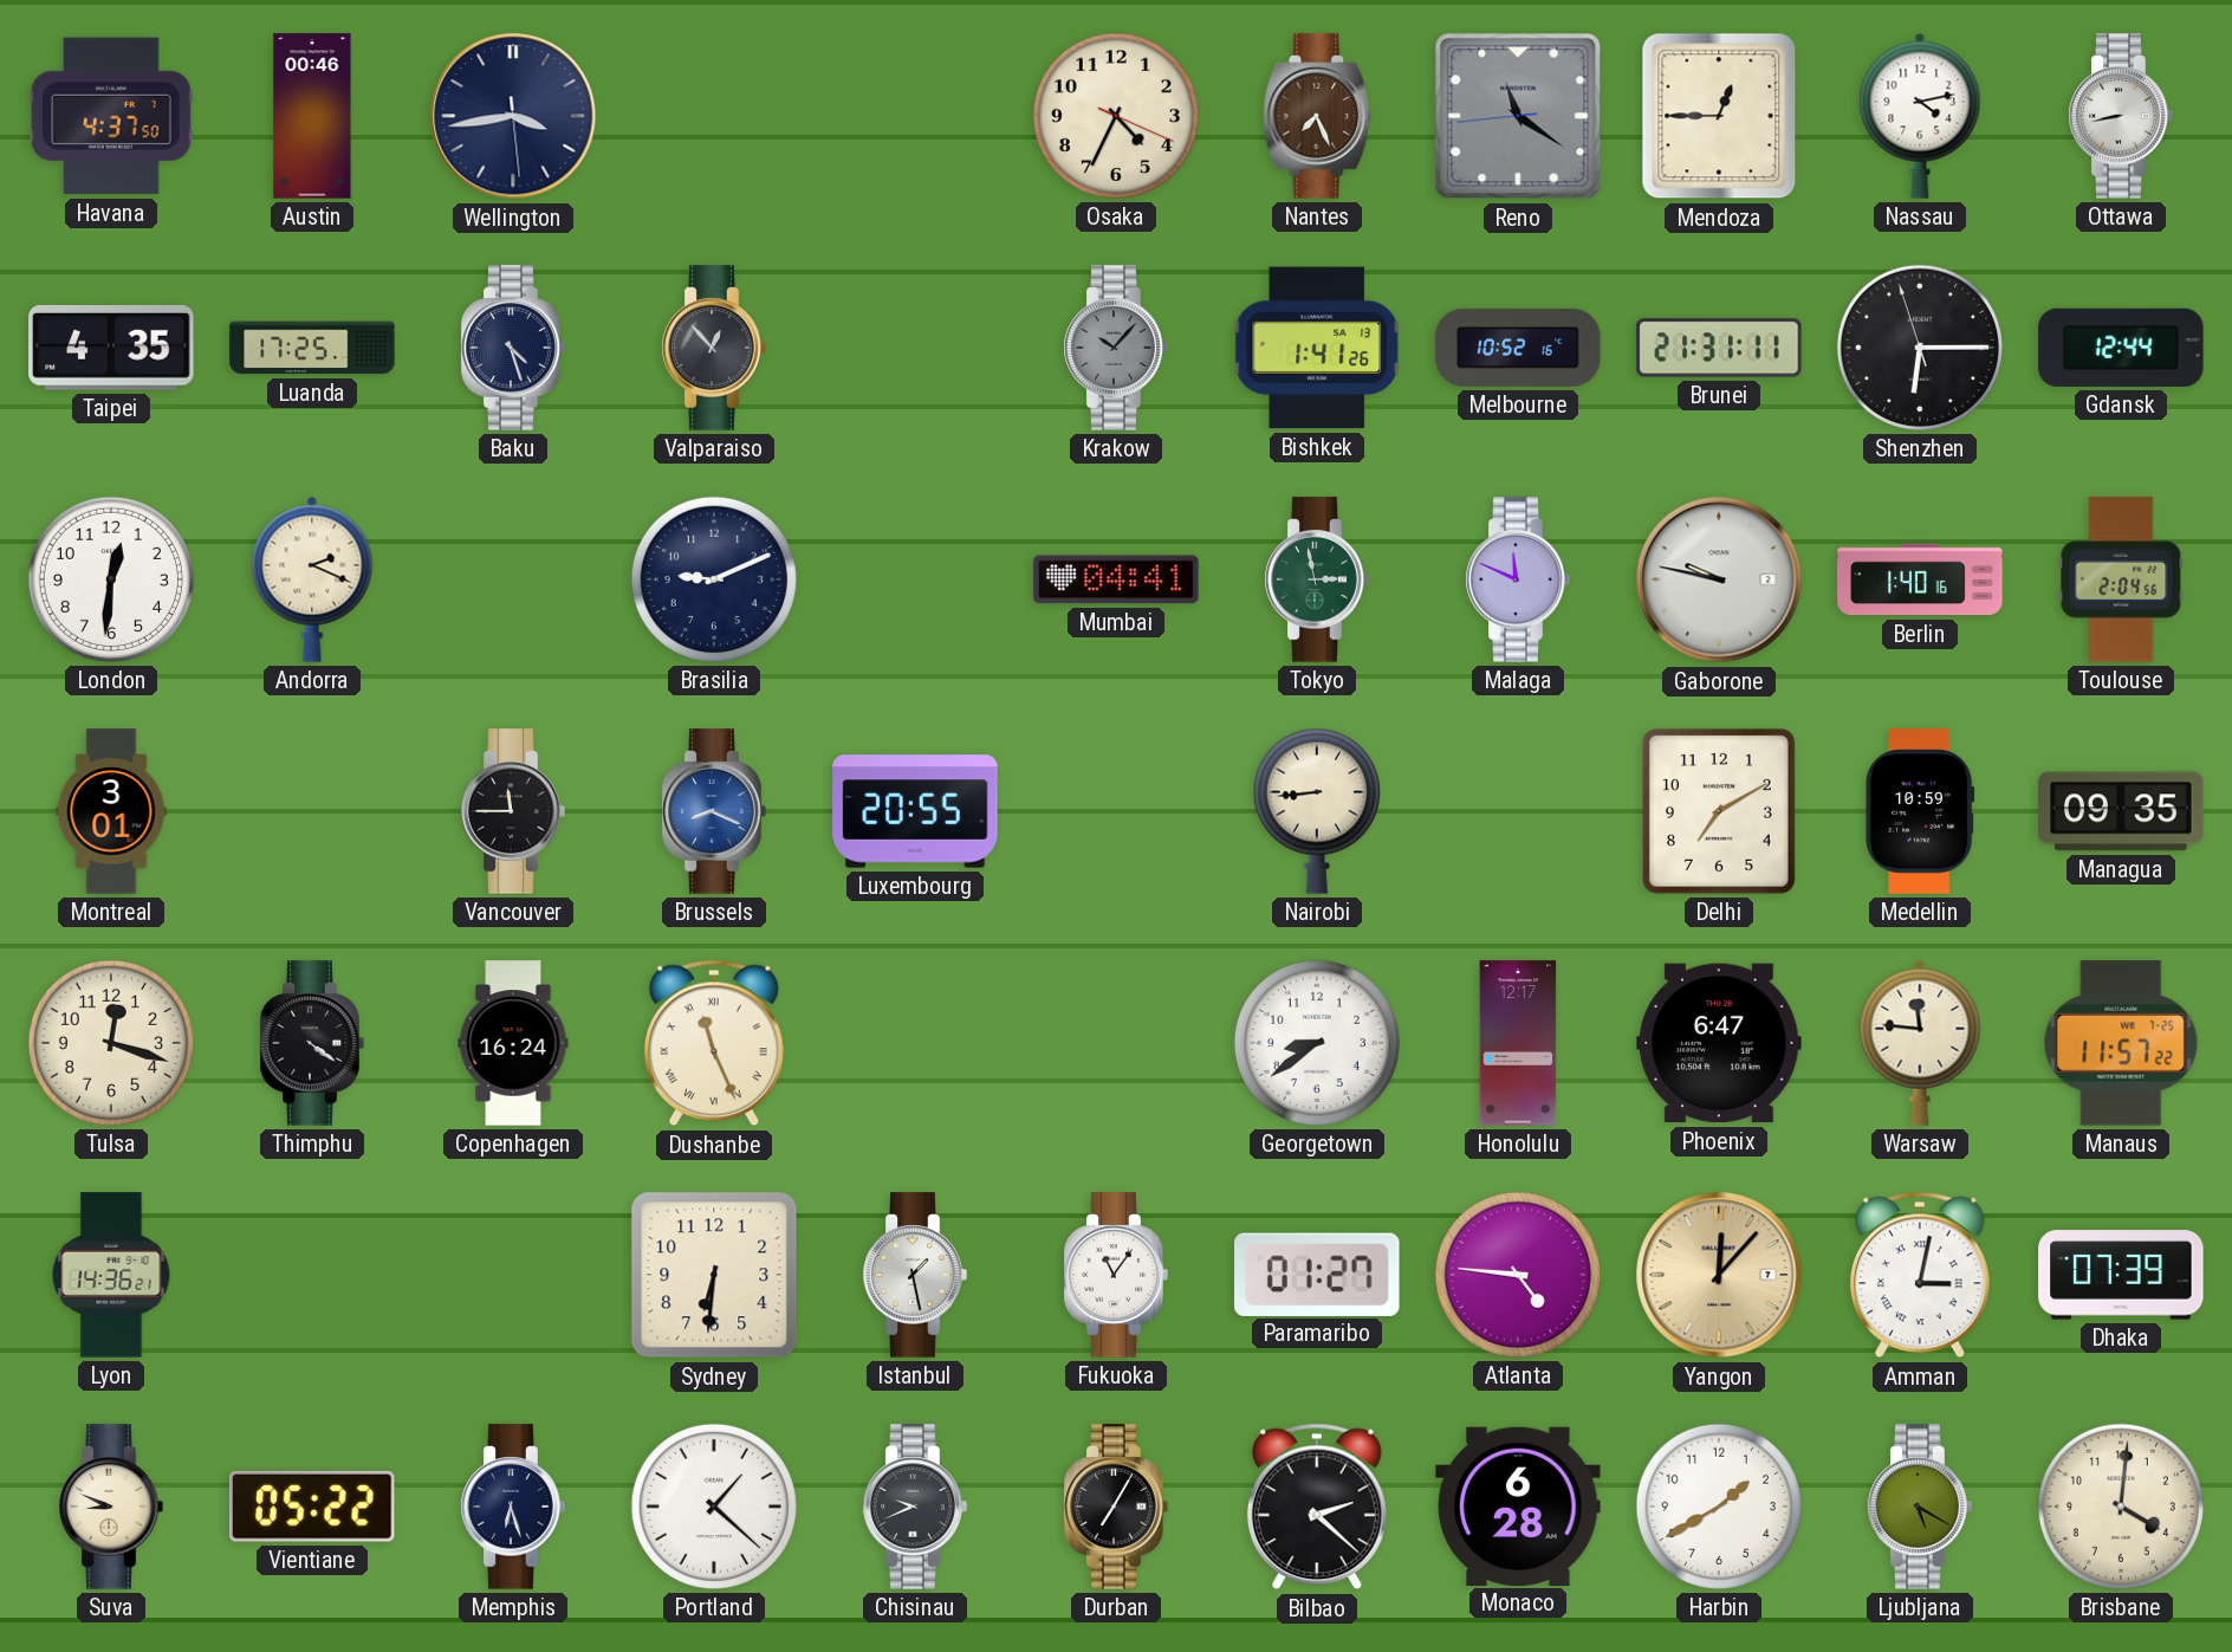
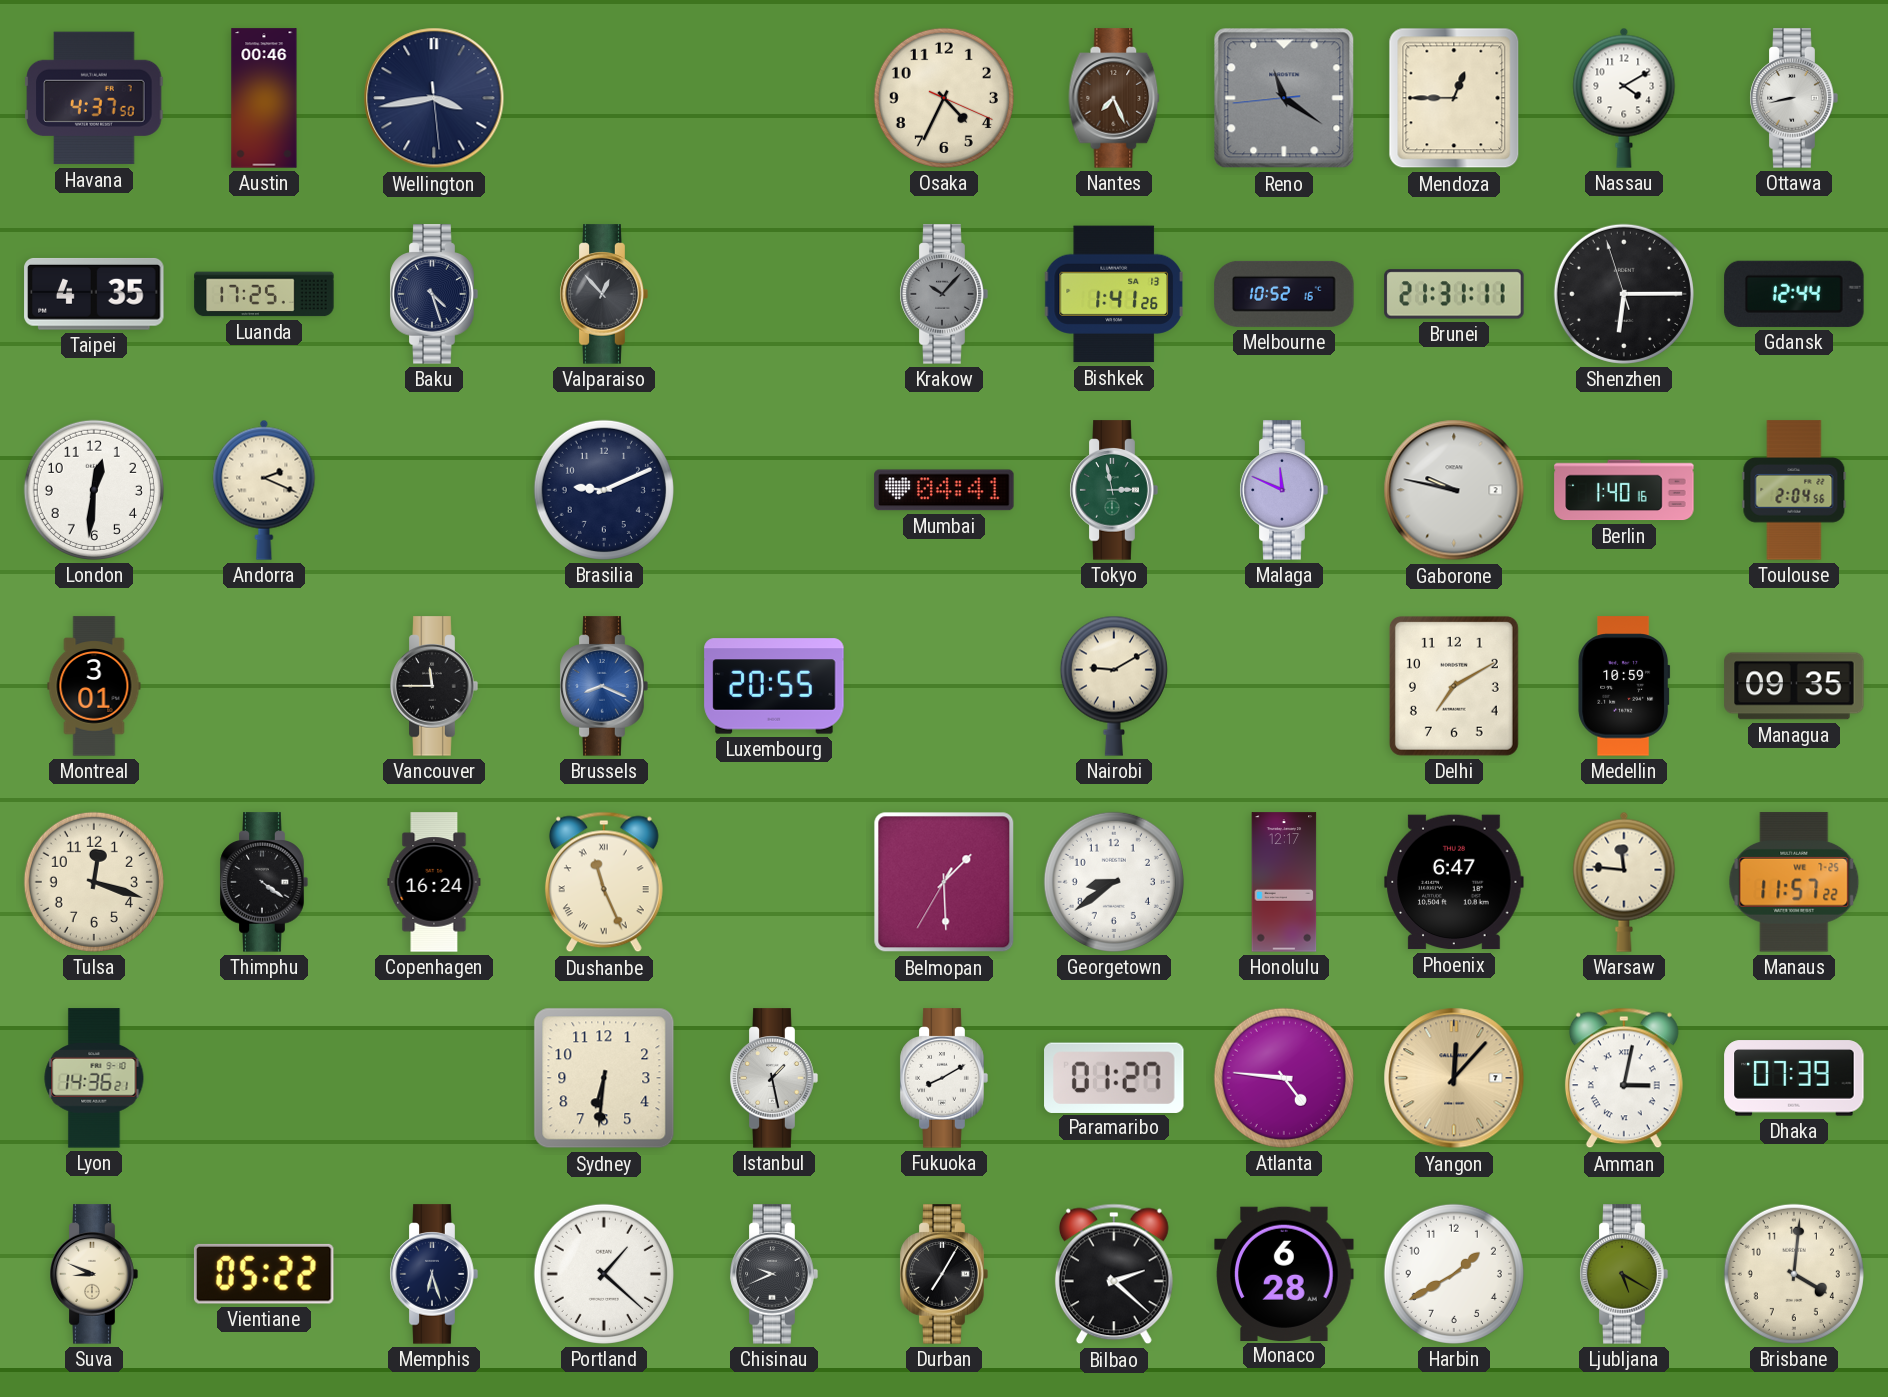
Nassau: 4:13 -> 4:10
Nairobi: 8:44 -> 9:10
Belmopan: none -> 1:29
Fukuoka: 11:06 -> 8:10
